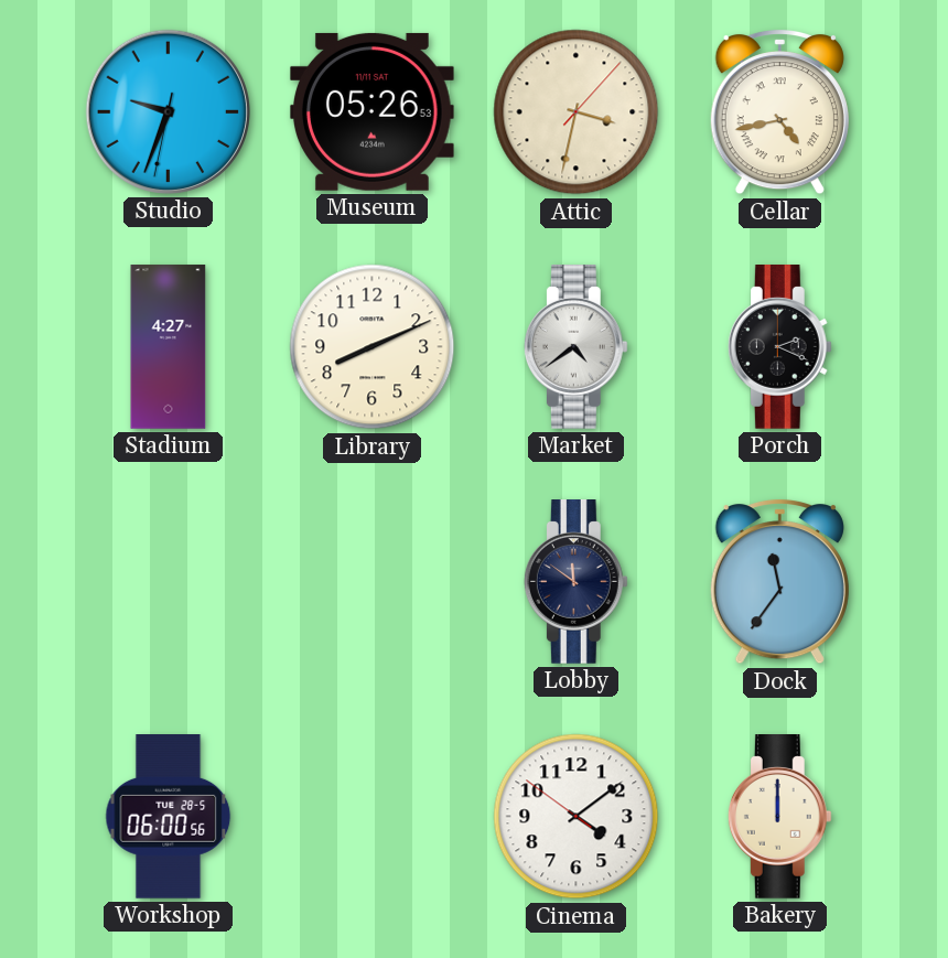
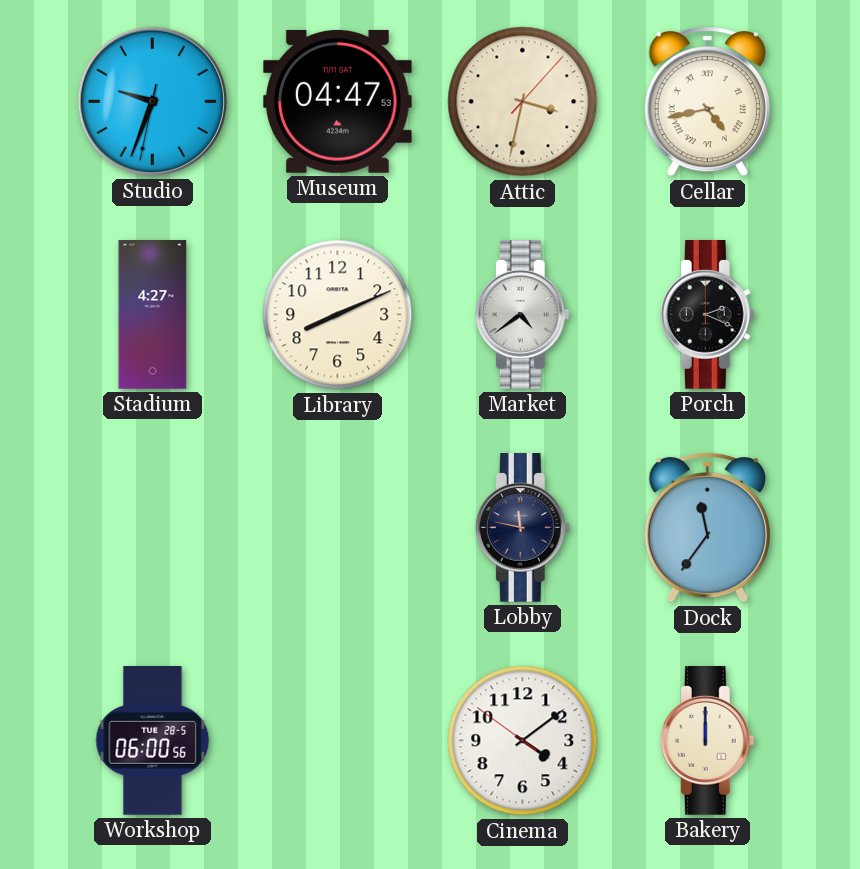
Museum: 05:26 -> 04:47
Lobby: 11:51 -> 11:47
